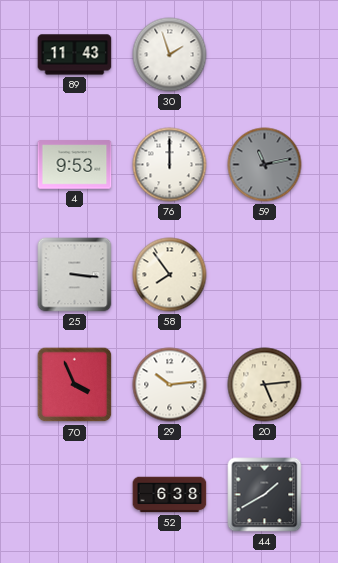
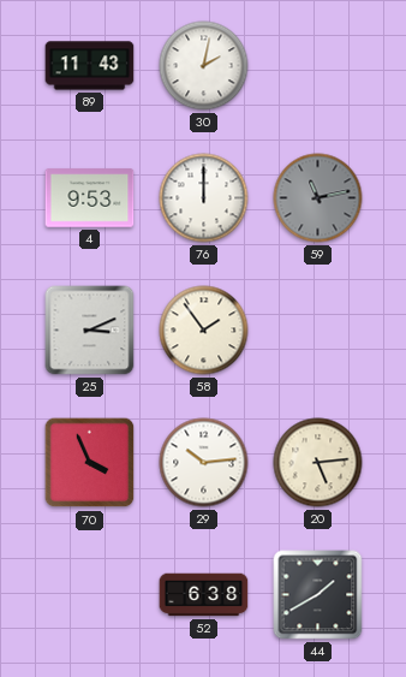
30: 1:57 -> 2:02
25: 3:16 -> 3:11
58: 7:54 -> 1:54
